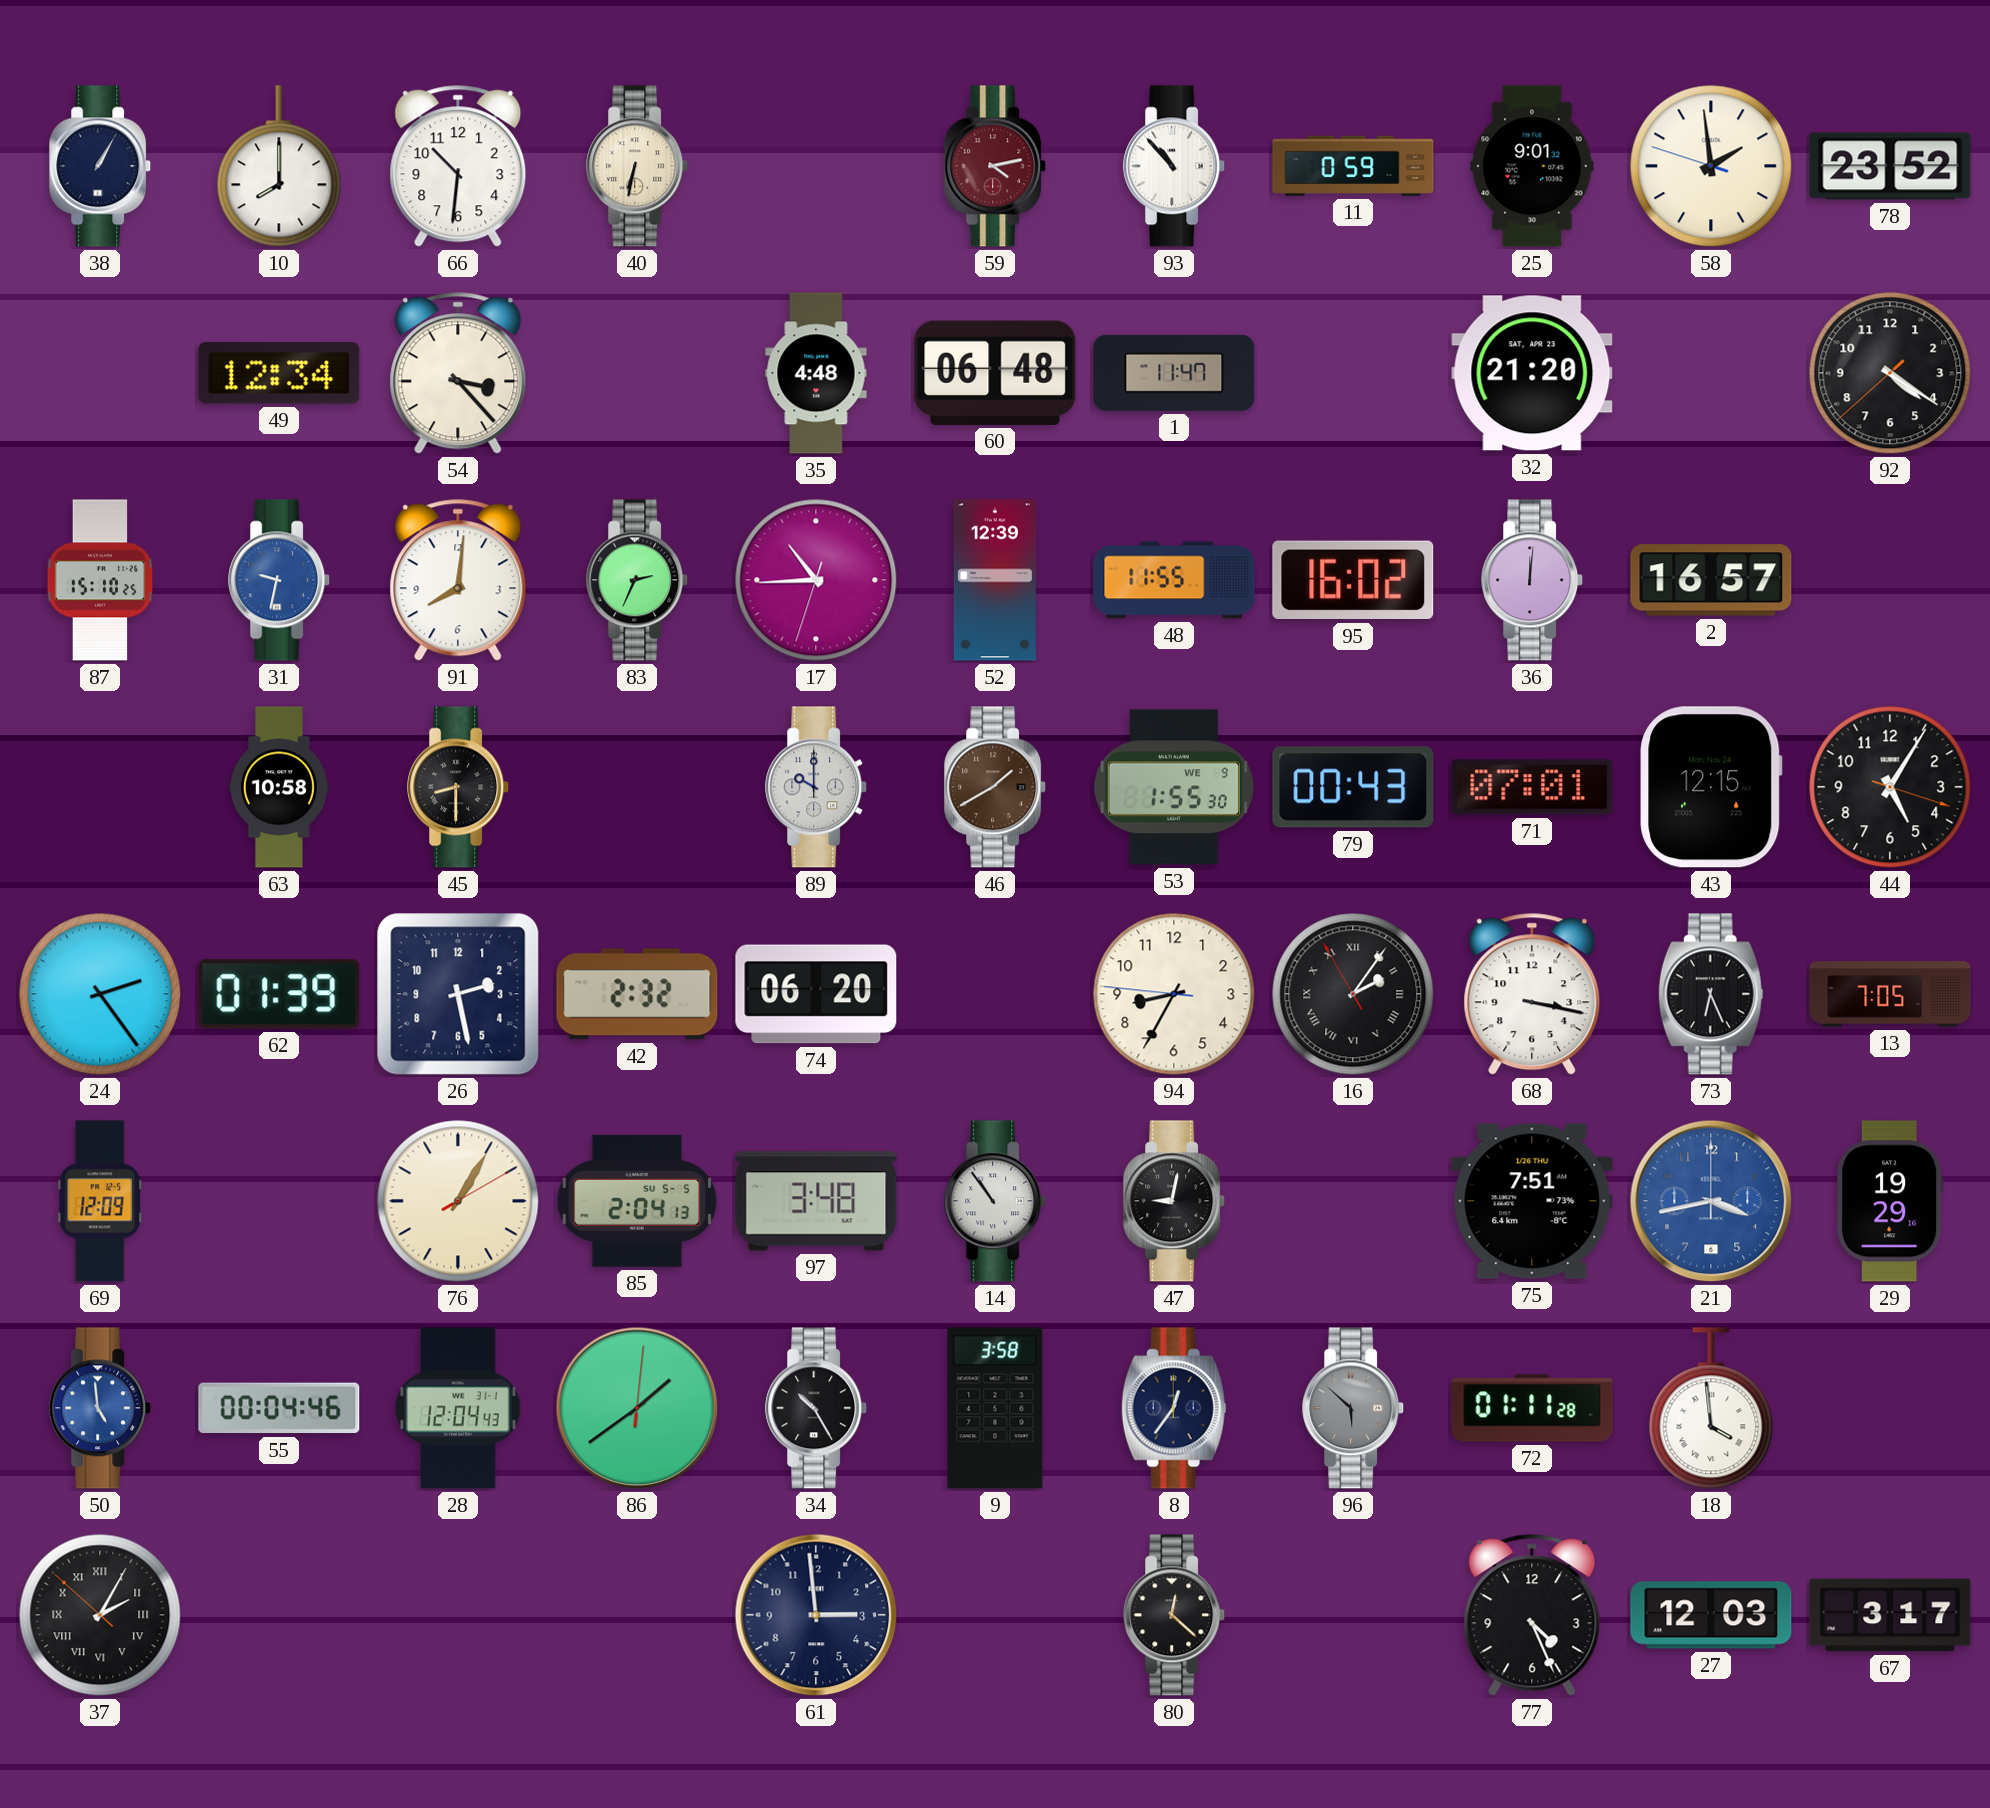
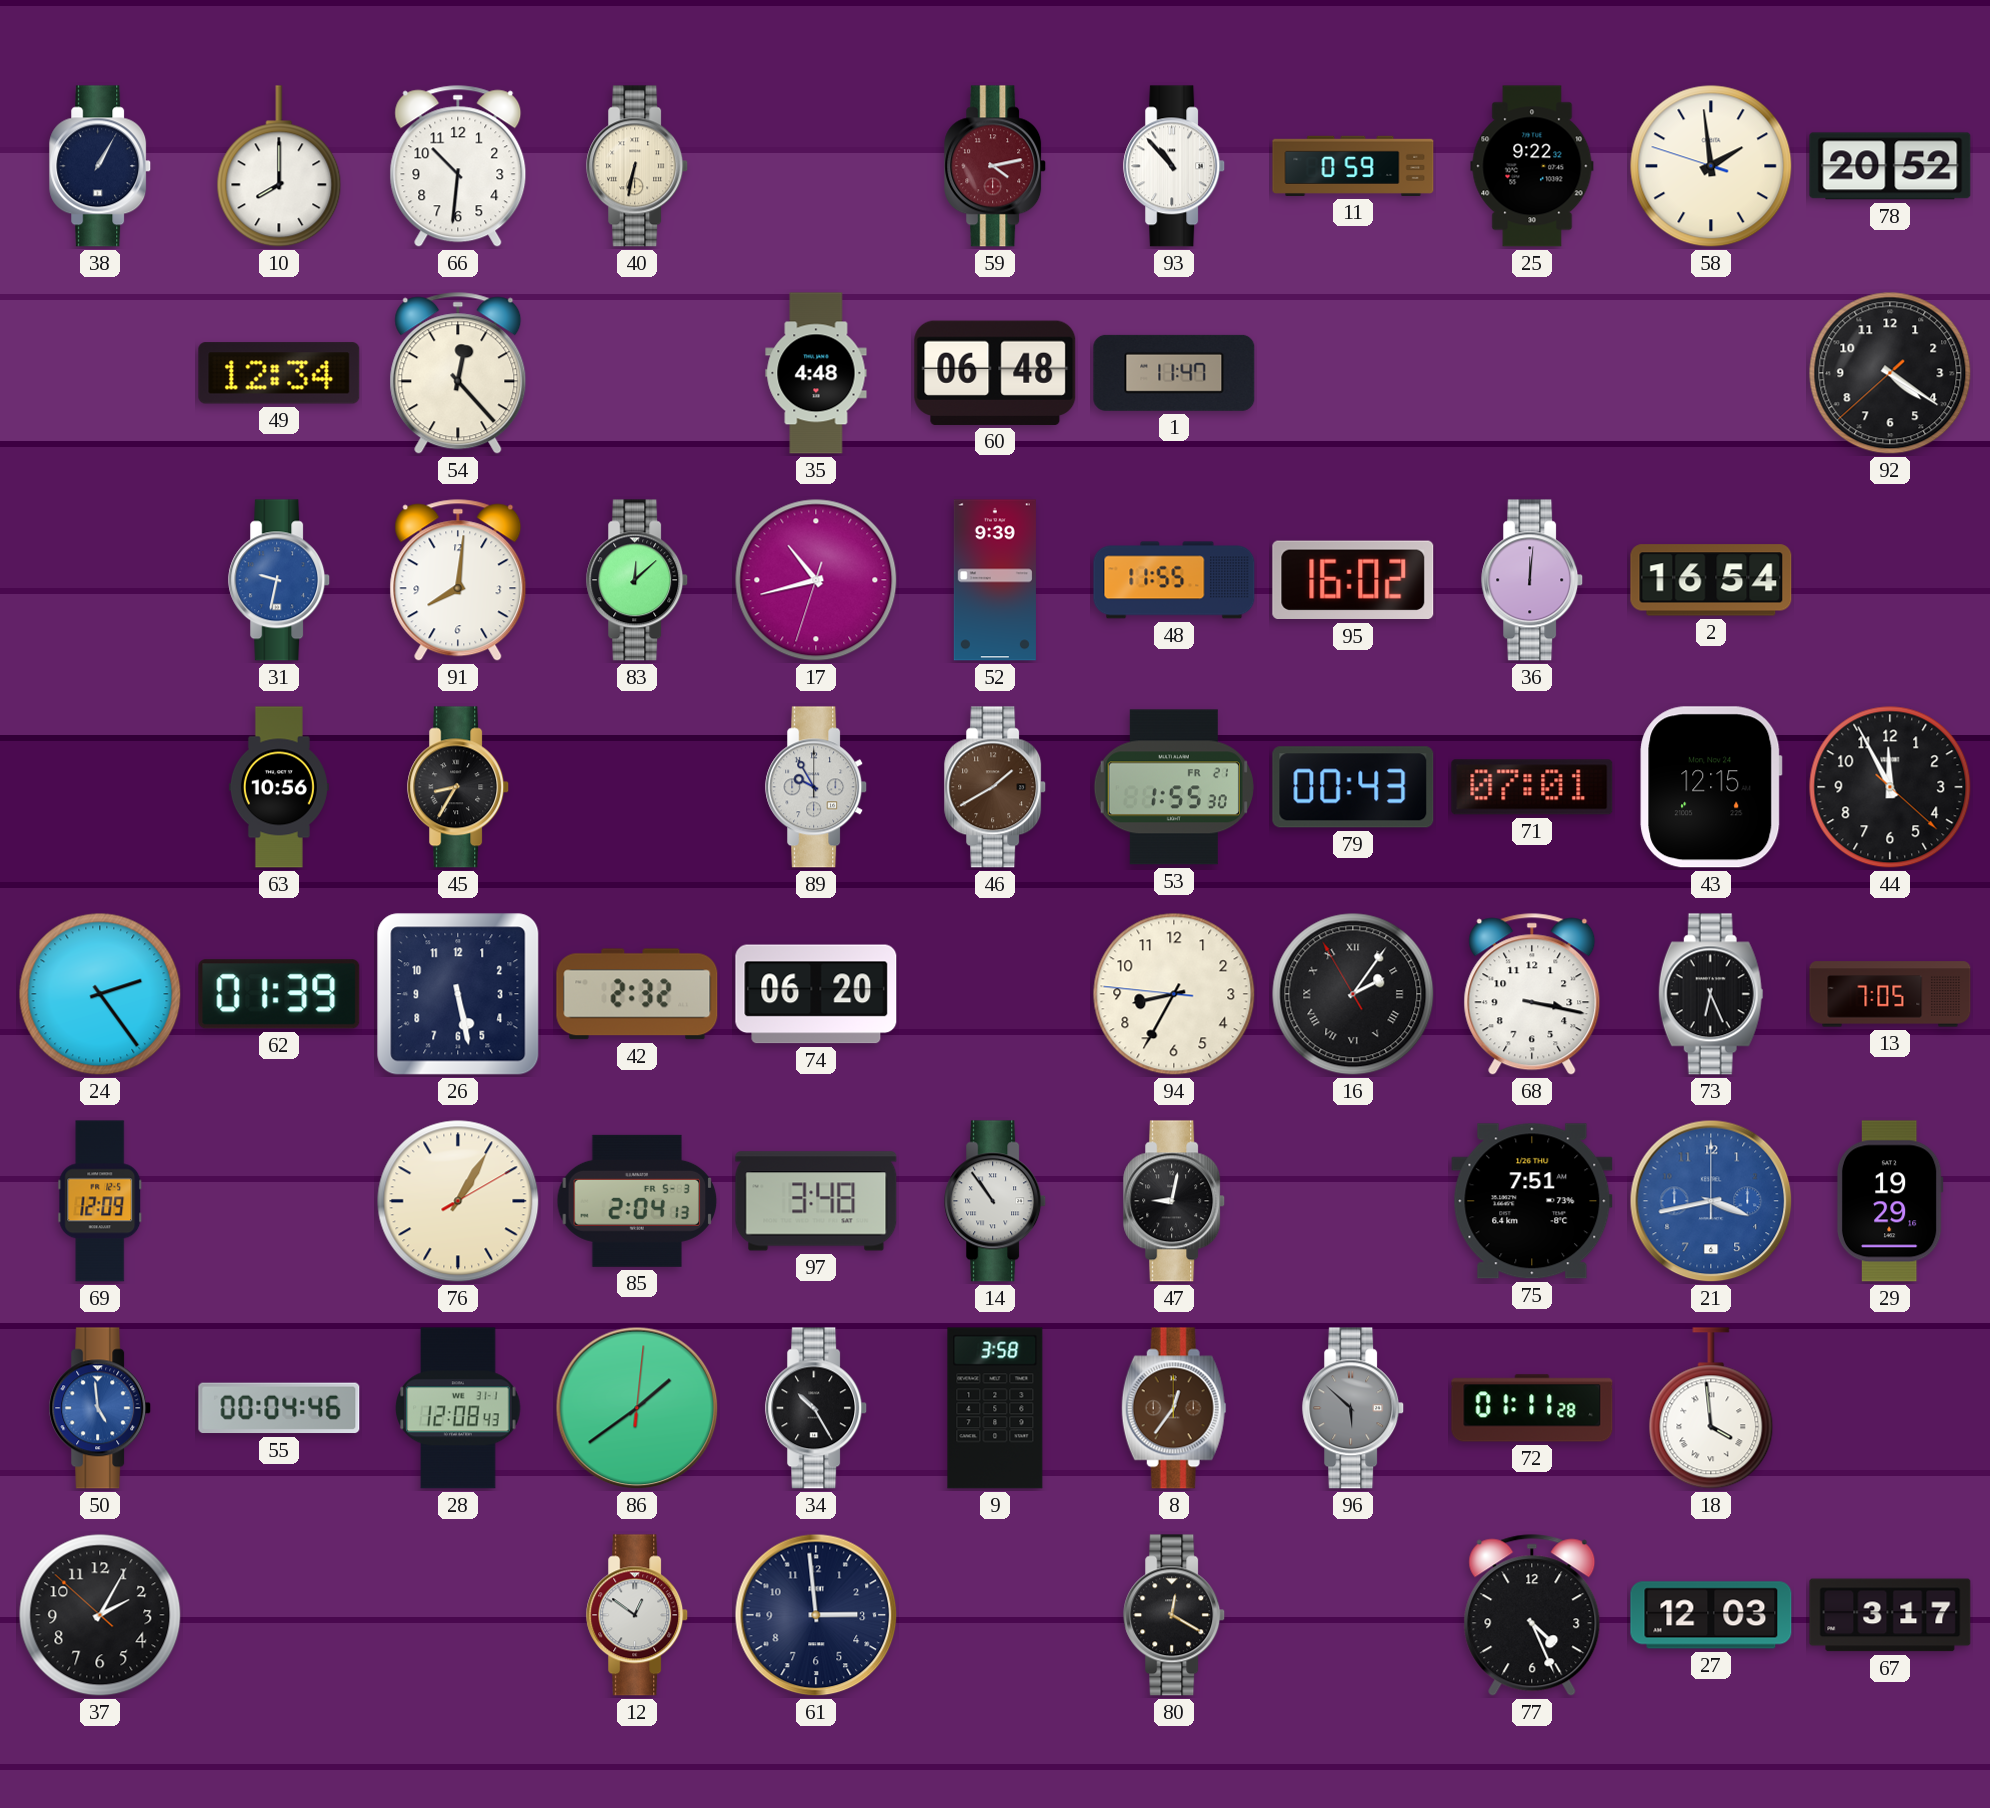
25: 9:01 -> 9:22
78: 23:52 -> 20:52
54: 3:23 -> 12:23
32: 21:20 -> none
87: 15:10 -> none
83: 2:34 -> 12:08
17: 10:44 -> 10:42
52: 12:39 -> 9:39
2: 16:57 -> 16:54
63: 10:58 -> 10:56
45: 8:30 -> 8:35
89: 10:00 -> 9:55
53 date: WE 9 -> FR 21
44: 5:05 -> 11:55
26: 2:28 -> 5:28
85 date: SU 5-5 -> FR 5-3
28: 12:04 -> 12:08
8 dial: navy -> brown
37 numerals: Roman -> Arabic
12: none -> 12:51
80: 12:22 -> 12:20
